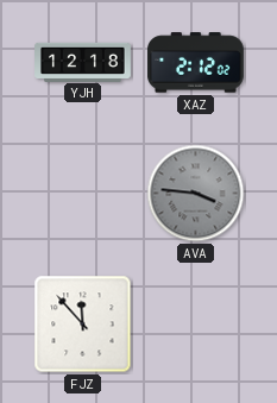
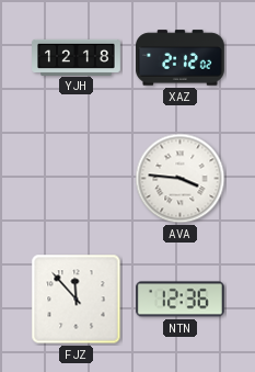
AVA dial: grey -> white
NTN: none -> 12:36
